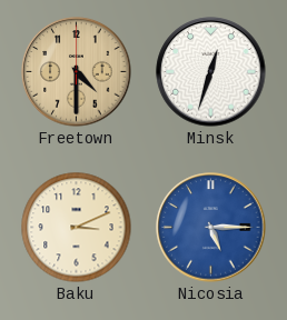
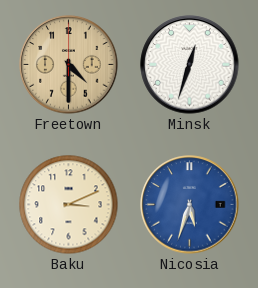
Nicosia: 5:15 -> 5:33
